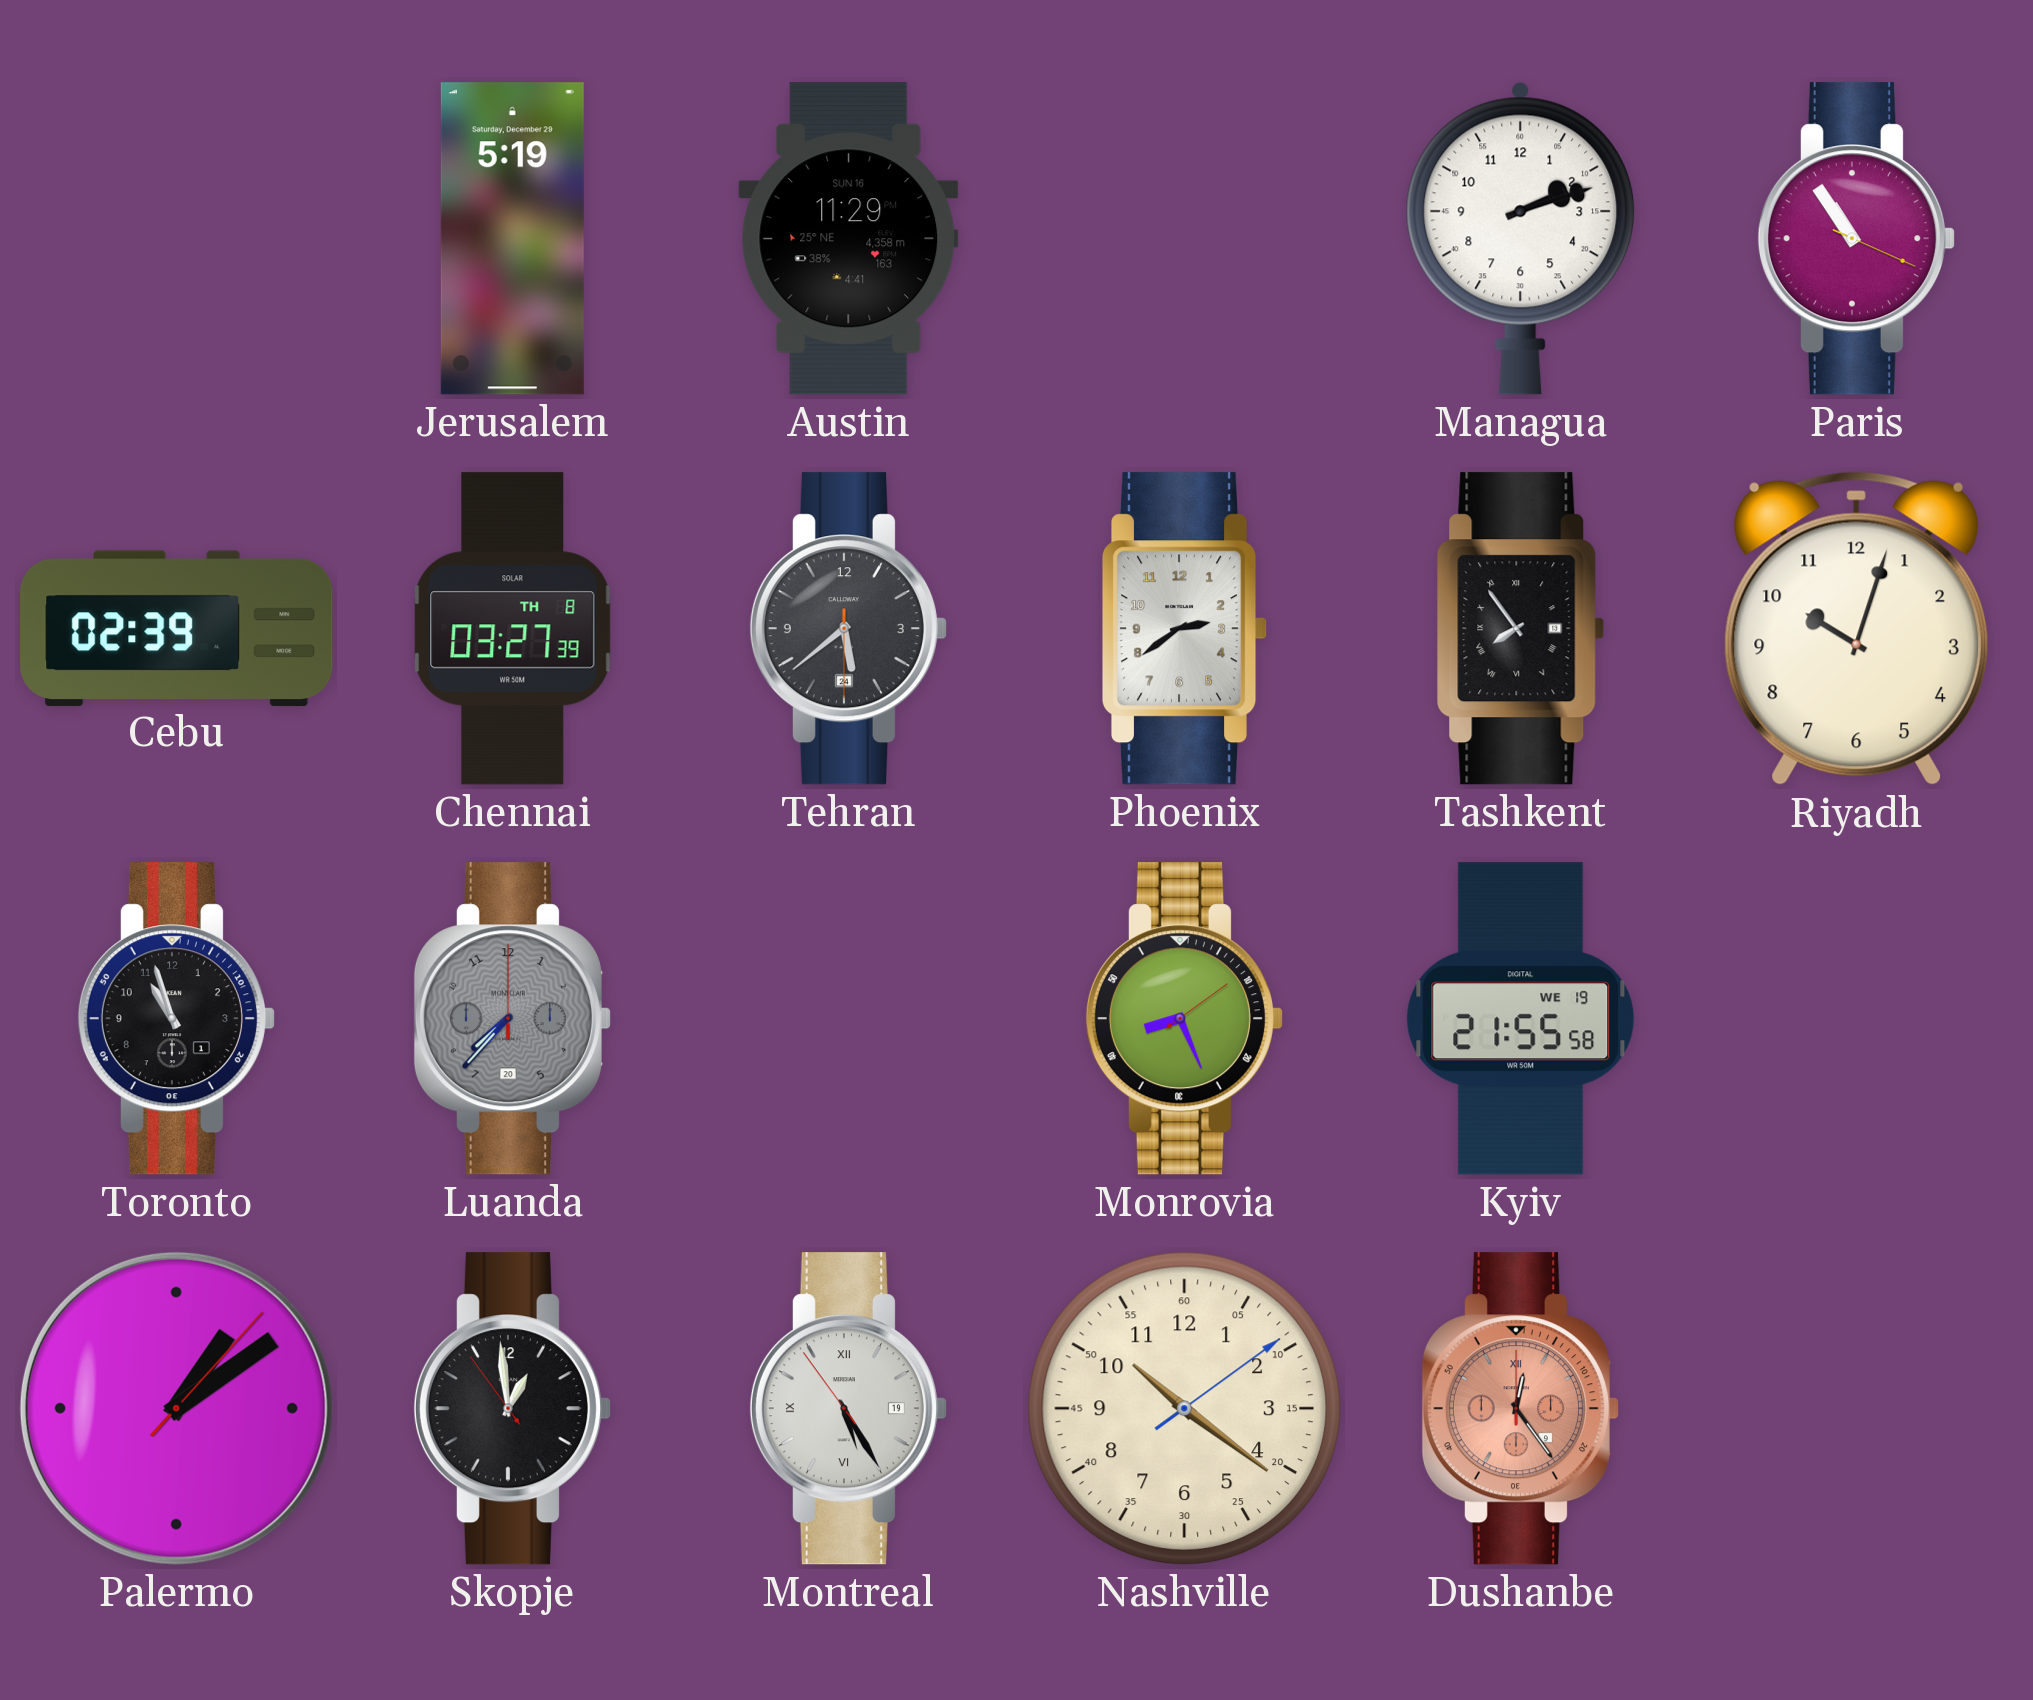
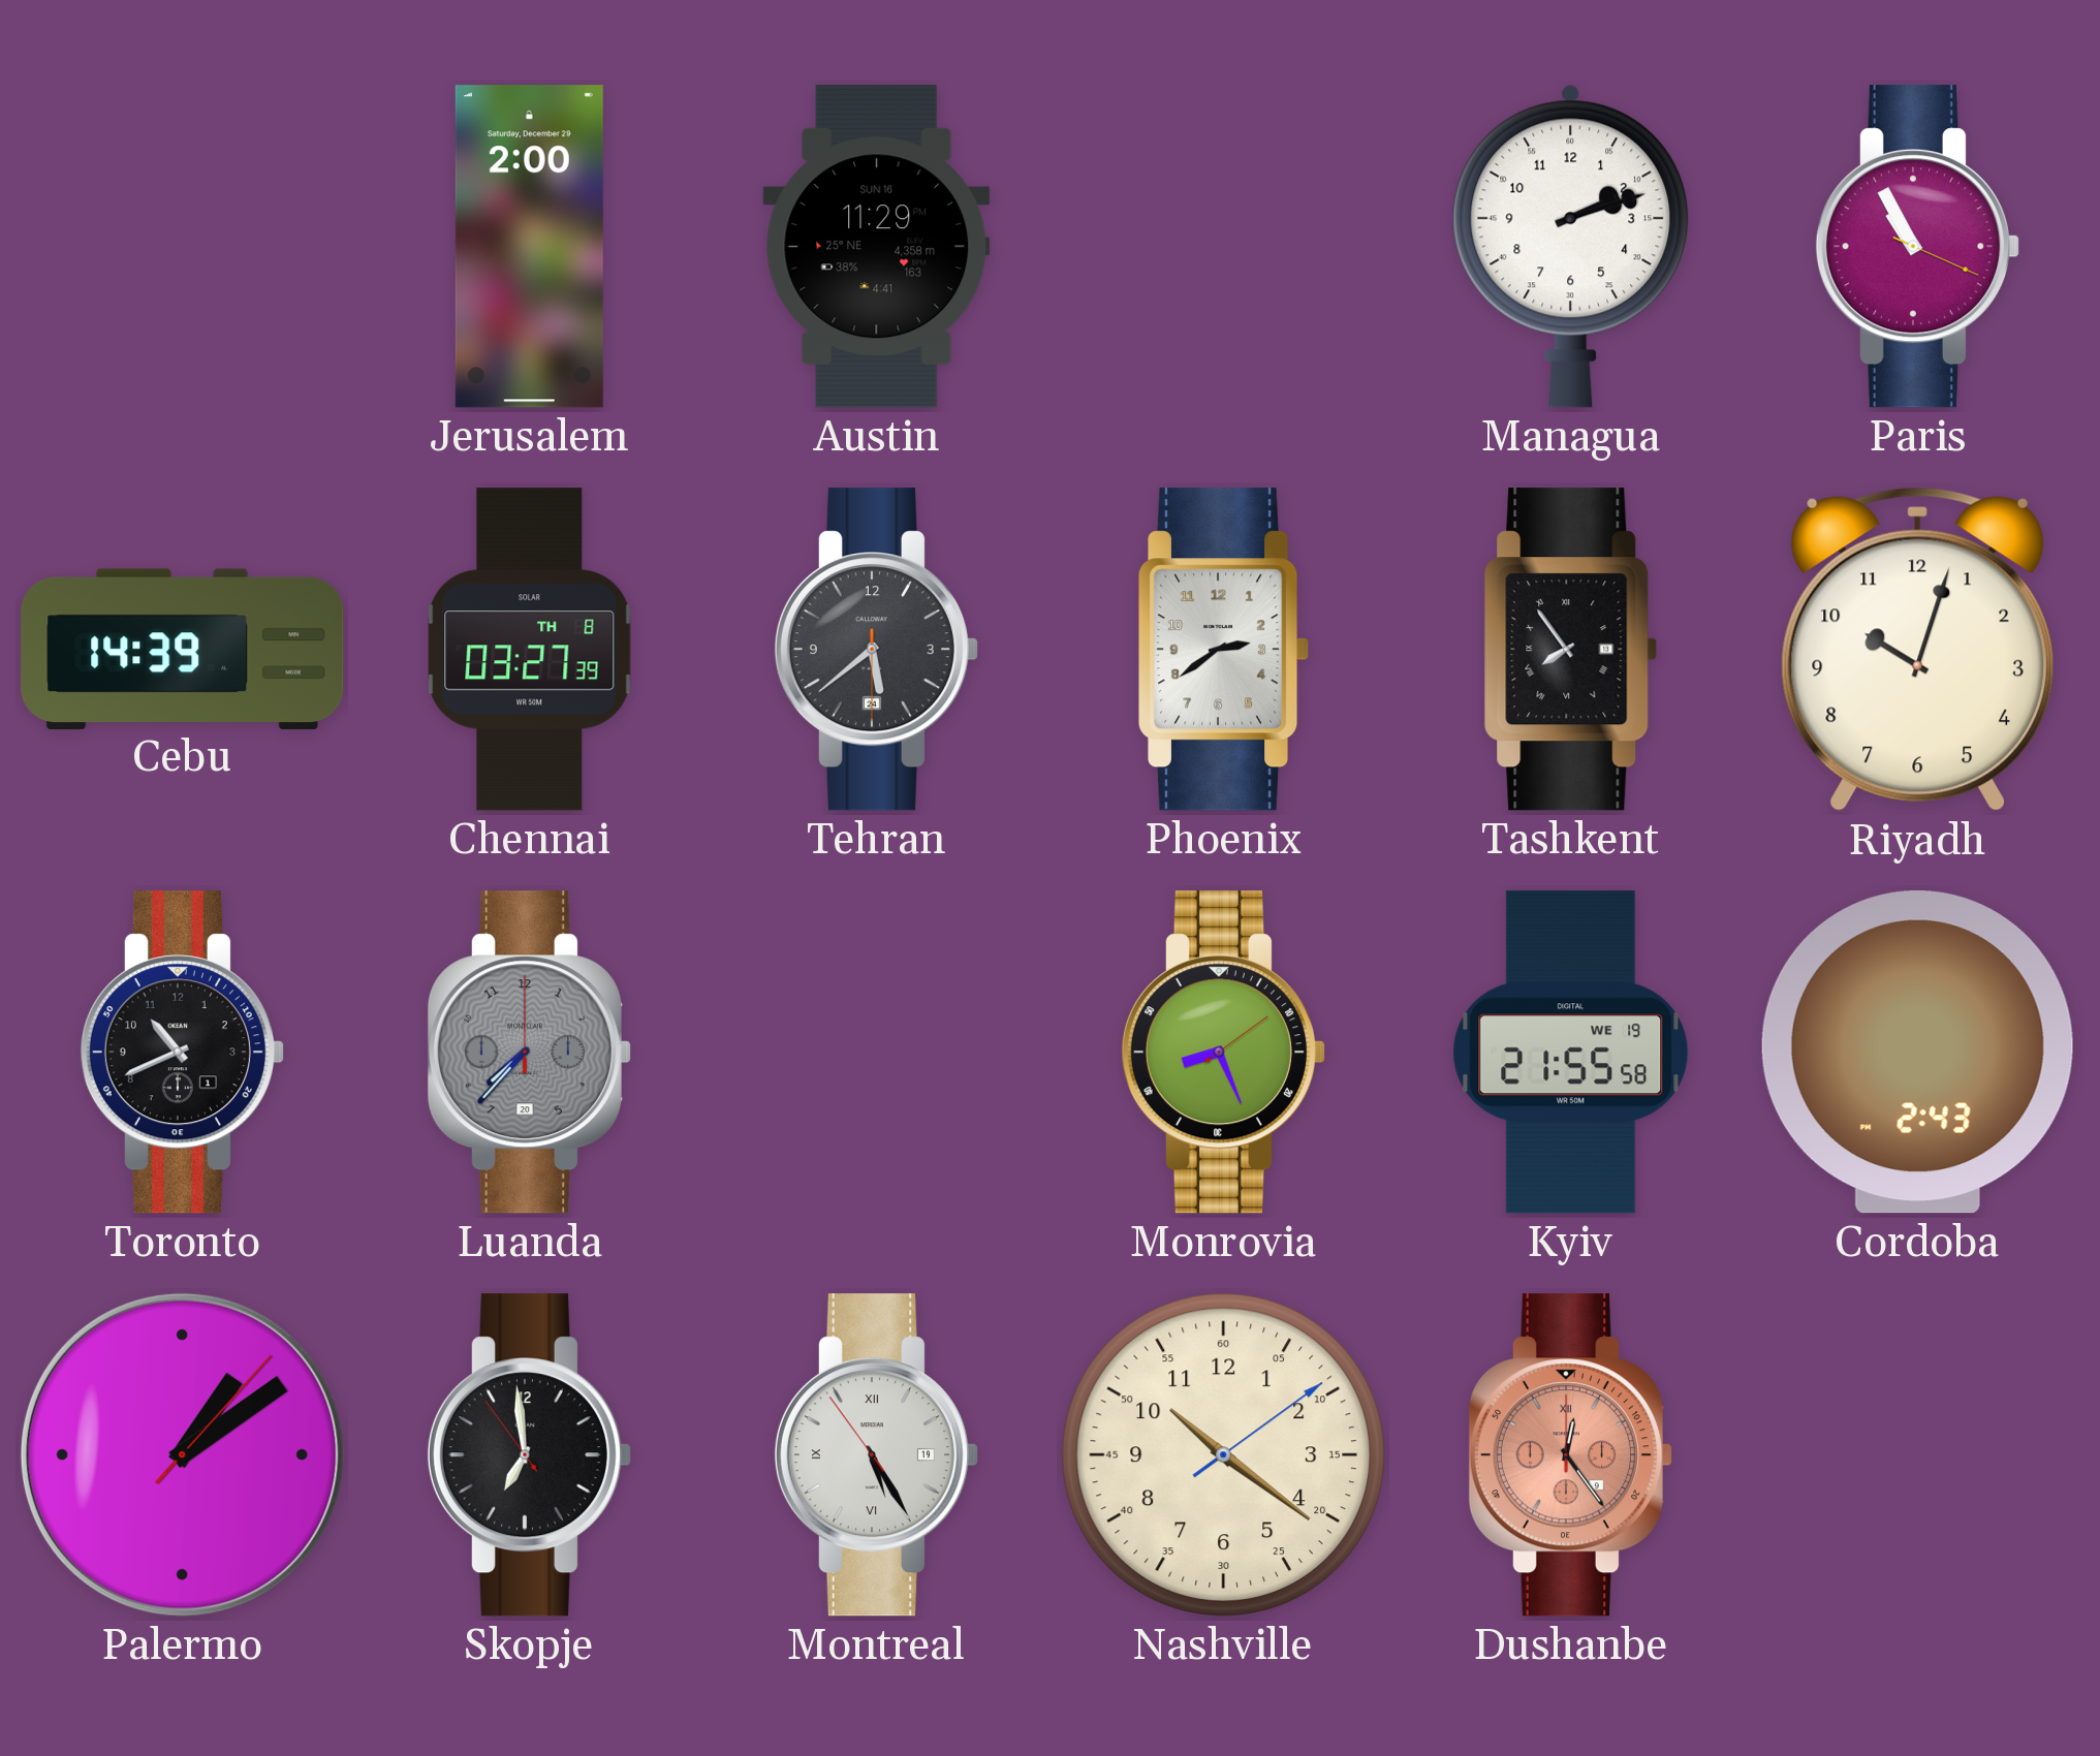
Jerusalem: 5:19 -> 2:00
Paris: 10:54 -> 10:55
Cebu: 02:39 -> 14:39
Toronto: 10:57 -> 10:41
Cordoba: none -> 2:43
Skopje: 12:58 -> 6:58
